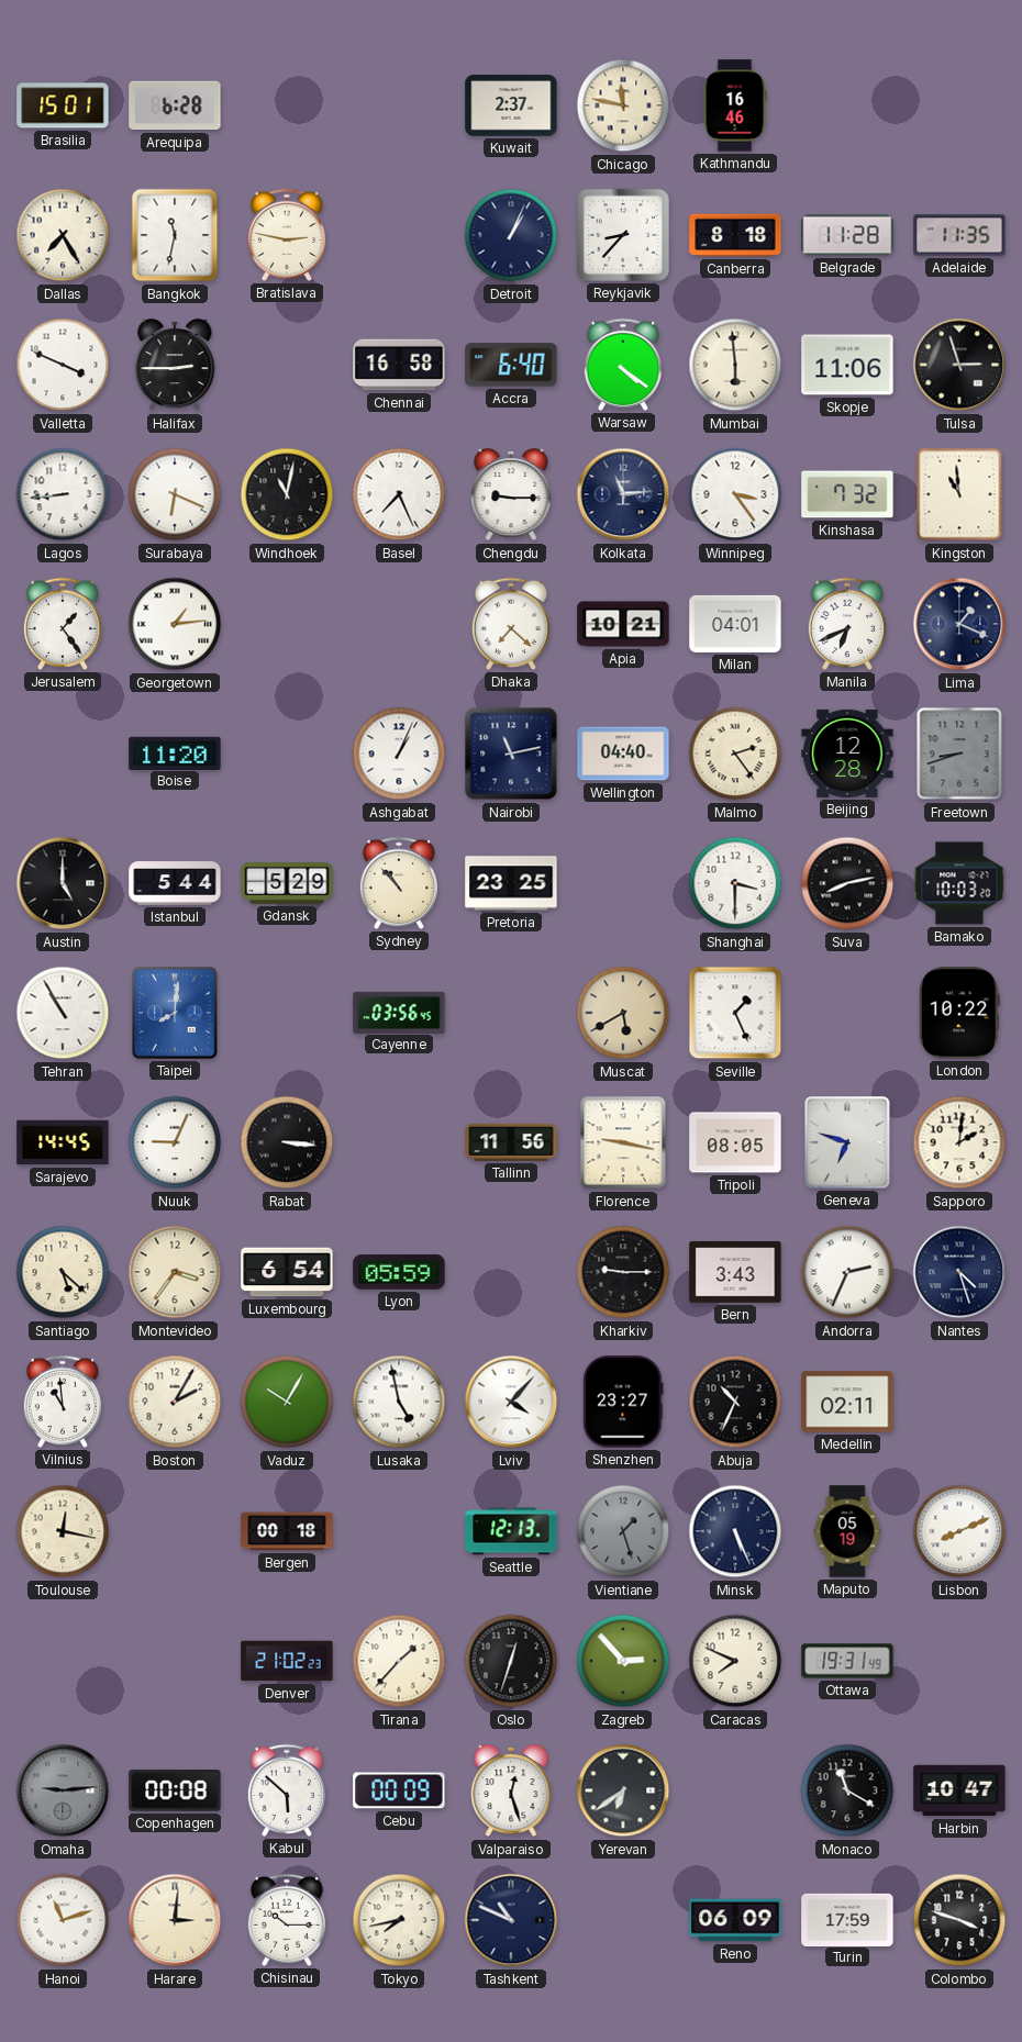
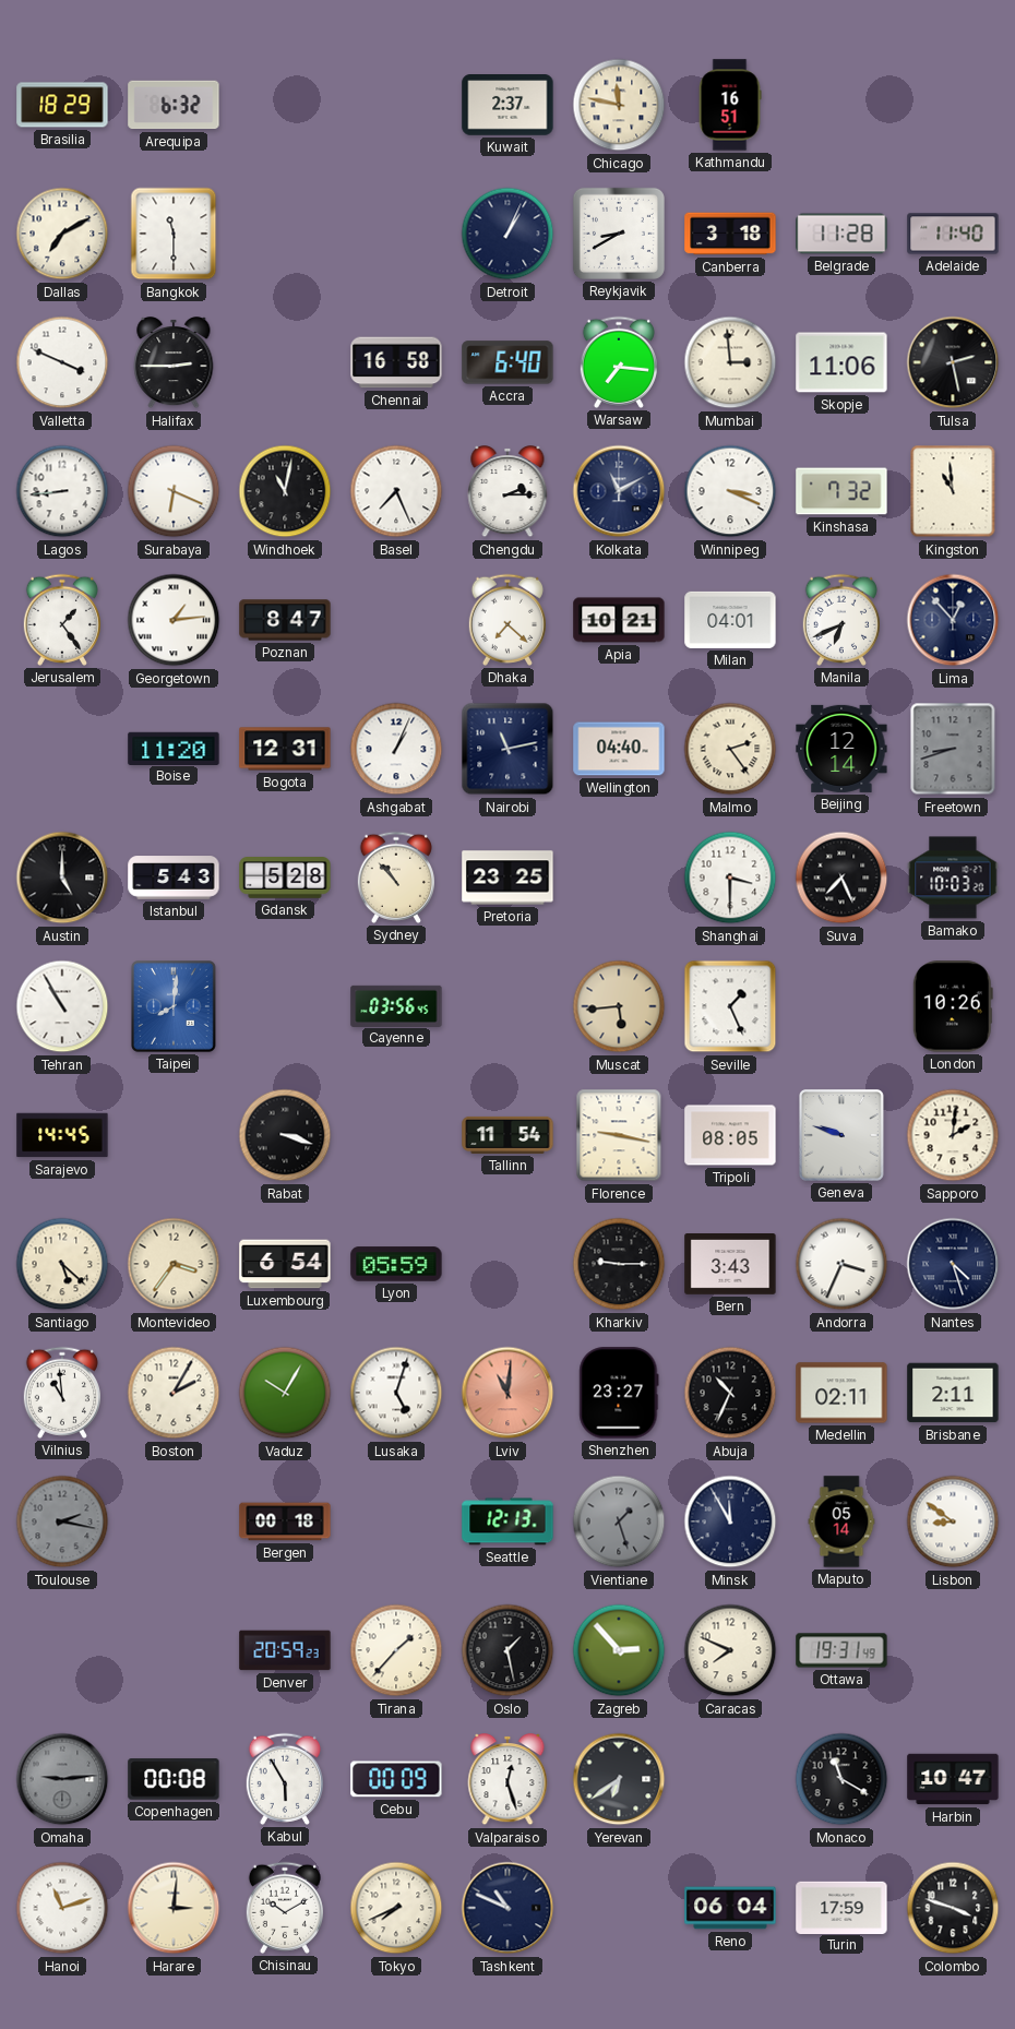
Brasilia: 15:01 -> 18:29
Arequipa: 6:28 -> 6:32
Kathmandu: 16:46 -> 16:51
Dallas: 7:25 -> 7:10
Bangkok: 11:32 -> 11:30
Bratislava: 2:47 -> none
Reykjavik: 8:37 -> 8:40
Canberra: 8:18 -> 3:18
Adelaide: 11:35 -> 11:40
Warsaw: 4:21 -> 7:16
Mumbai: 5:59 -> 2:59
Tulsa: 2:57 -> 2:28
Chengdu: 9:15 -> 2:15
Kolkata: 11:14 -> 11:10
Winnipeg: 3:24 -> 3:19
Poznan: none -> 8:47
Lima: 1:19 -> 12:53
Bogota: none -> 12:31
Beijing: 12:28 -> 12:14
Istanbul: 5:44 -> 5:43
Gdansk: 5:29 -> 5:28
Suva: 8:13 -> 7:26
Muscat: 5:40 -> 5:44
London: 10:22 -> 10:26
Nuuk: 9:04 -> none
Rabat: 3:16 -> 3:18
Tallinn: 11:56 -> 11:54
Geneva: 6:48 -> 9:48
Andorra: 2:34 -> 3:34
Lusaka: 4:58 -> 5:03
Lviv: 4:07 -> 11:01
Lviv dial: white -> salmon
Brisbane: none -> 2:11
Toulouse: 12:17 -> 2:17
Toulouse dial: cream -> grey
Minsk: 5:26 -> 11:55
Maputo: 05:19 -> 05:14
Lisbon: 8:11 -> 8:51
Denver: 21:02 -> 20:59
Oslo: 12:33 -> 1:28
Kabul: 5:52 -> 5:55
Chisinau: 10:15 -> 10:10
Tokyo: 7:43 -> 7:41
Reno: 06:09 -> 06:04
